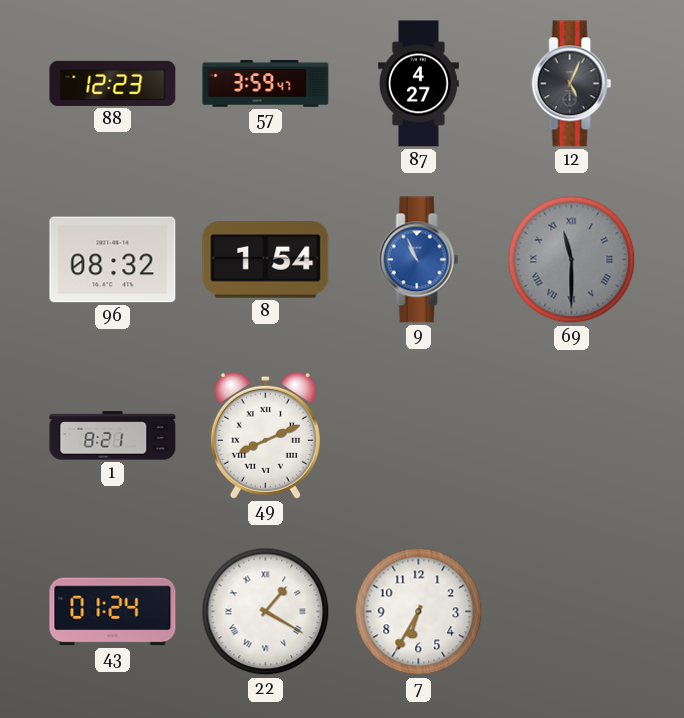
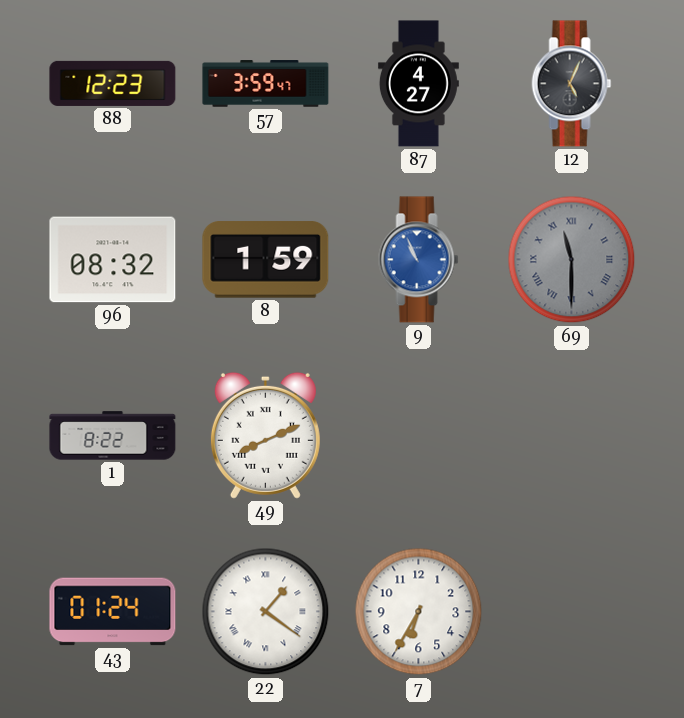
8: 1:54 -> 1:59
1: 8:21 -> 8:22
22: 1:20 -> 1:21
